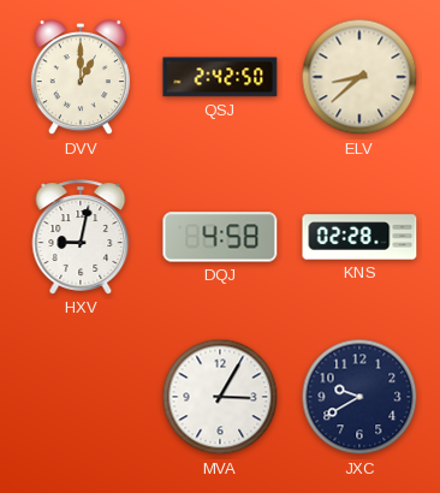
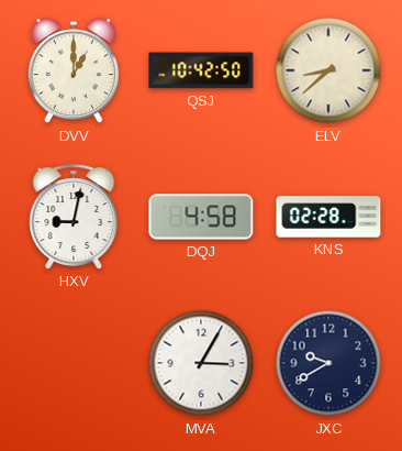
QSJ: 2:42 -> 10:42
